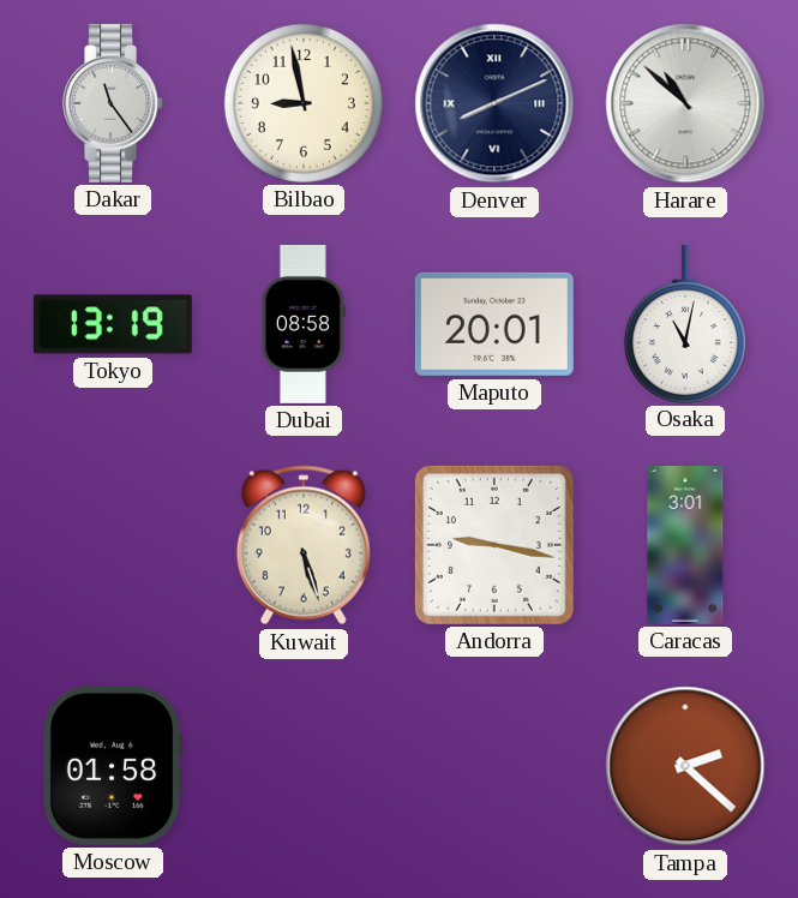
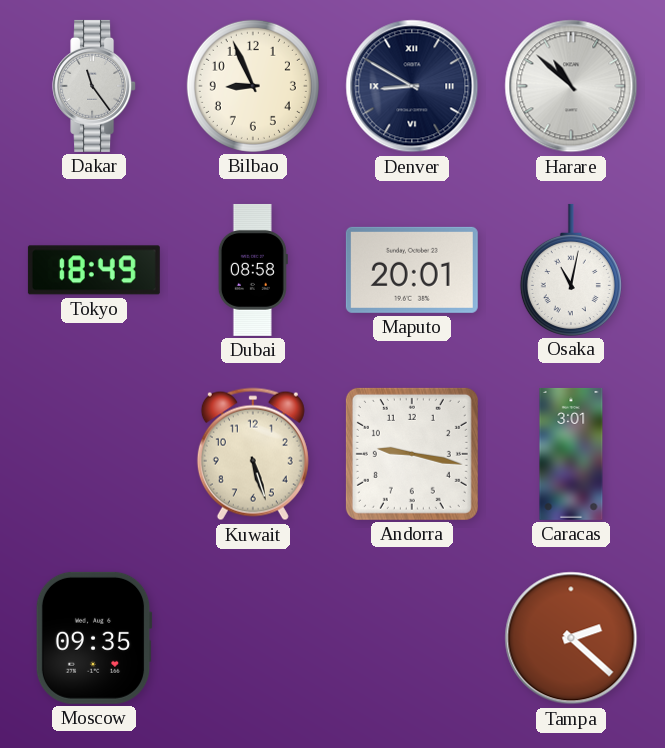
Bilbao: 8:58 -> 8:56
Denver: 8:11 -> 8:50
Tokyo: 13:19 -> 18:49
Moscow: 01:58 -> 09:35
